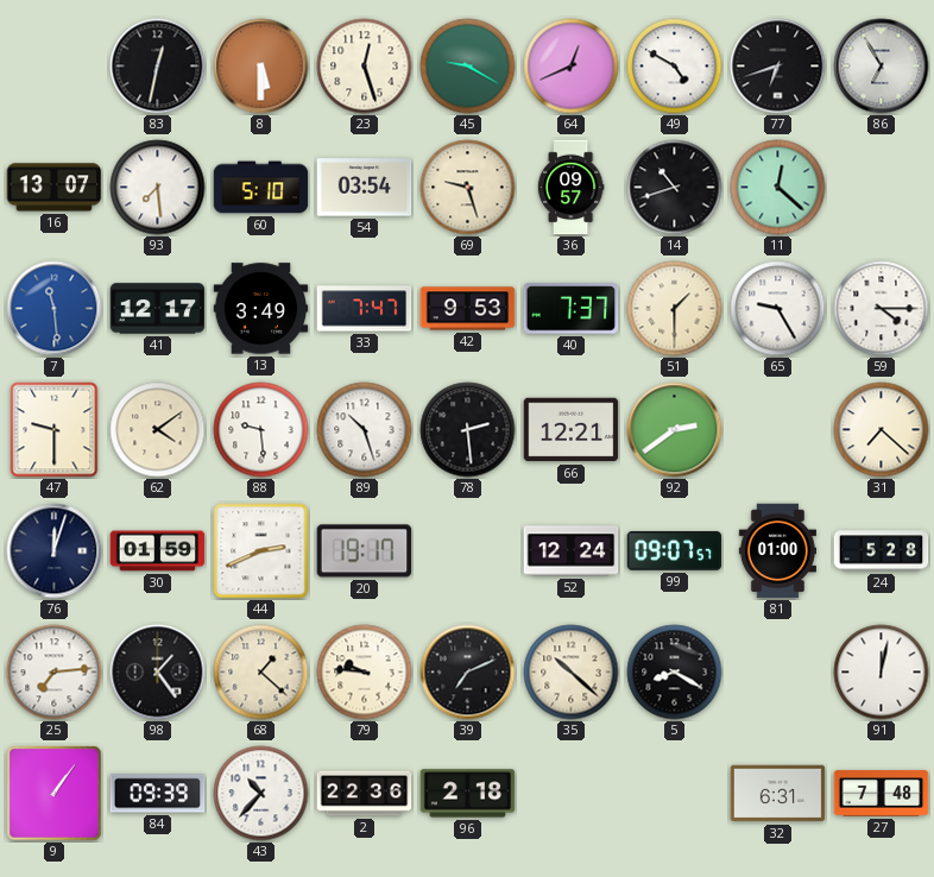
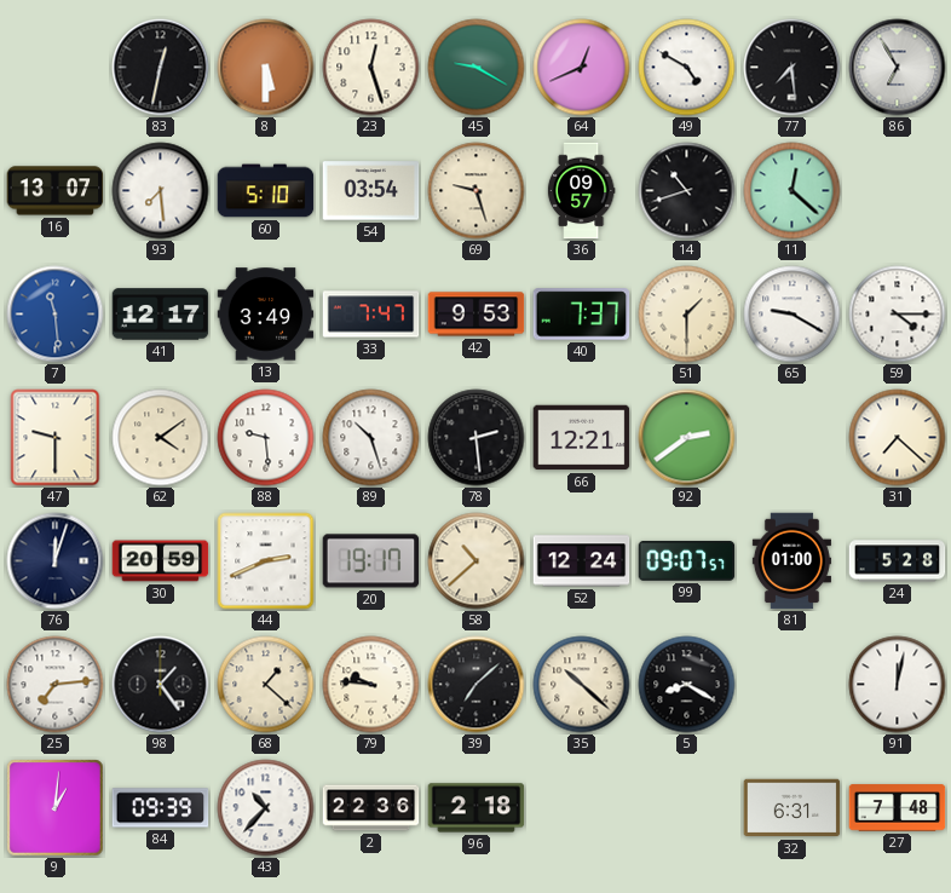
77: 6:42 -> 7:29
65: 9:25 -> 9:20
30: 01:59 -> 20:59
58: none -> 10:38
39: 7:11 -> 7:08
9: 1:06 -> 1:01
